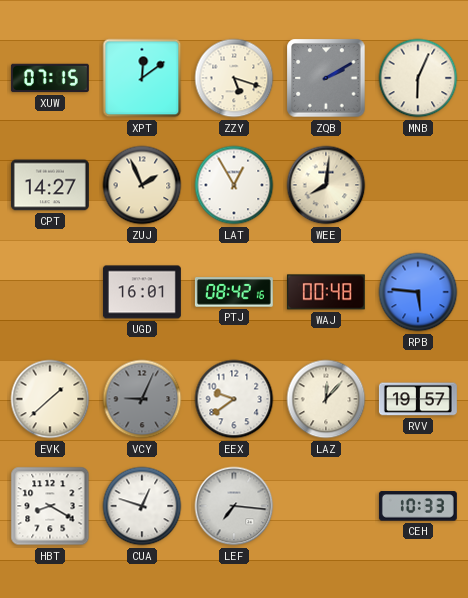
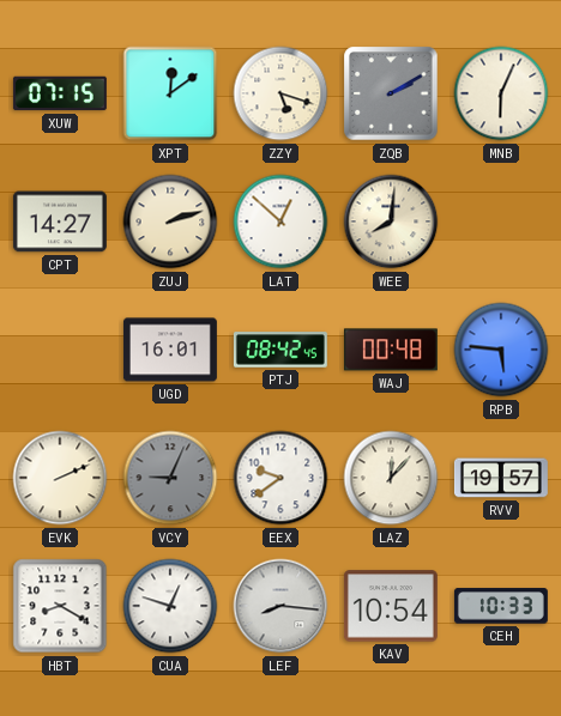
ZUJ: 1:56 -> 2:12
LAT: 12:55 -> 12:52
PTJ: 08:42:16 -> 08:42:45
EVK: 1:38 -> 2:11
LEF: 7:16 -> 8:16
KAV: none -> 10:54
